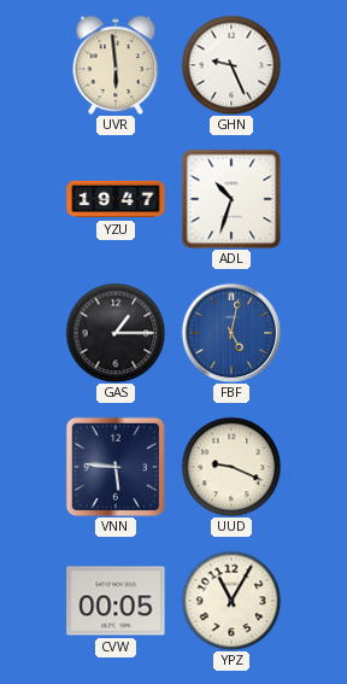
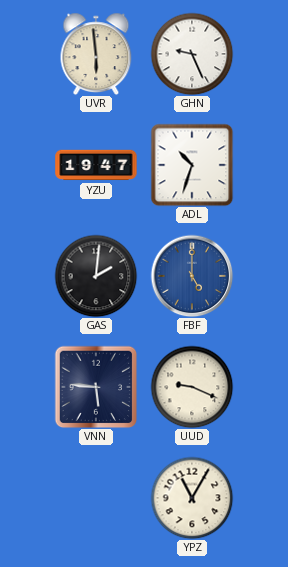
GAS: 1:15 -> 2:01
FBF: 5:02 -> 5:00
CVW: 00:05 -> none
